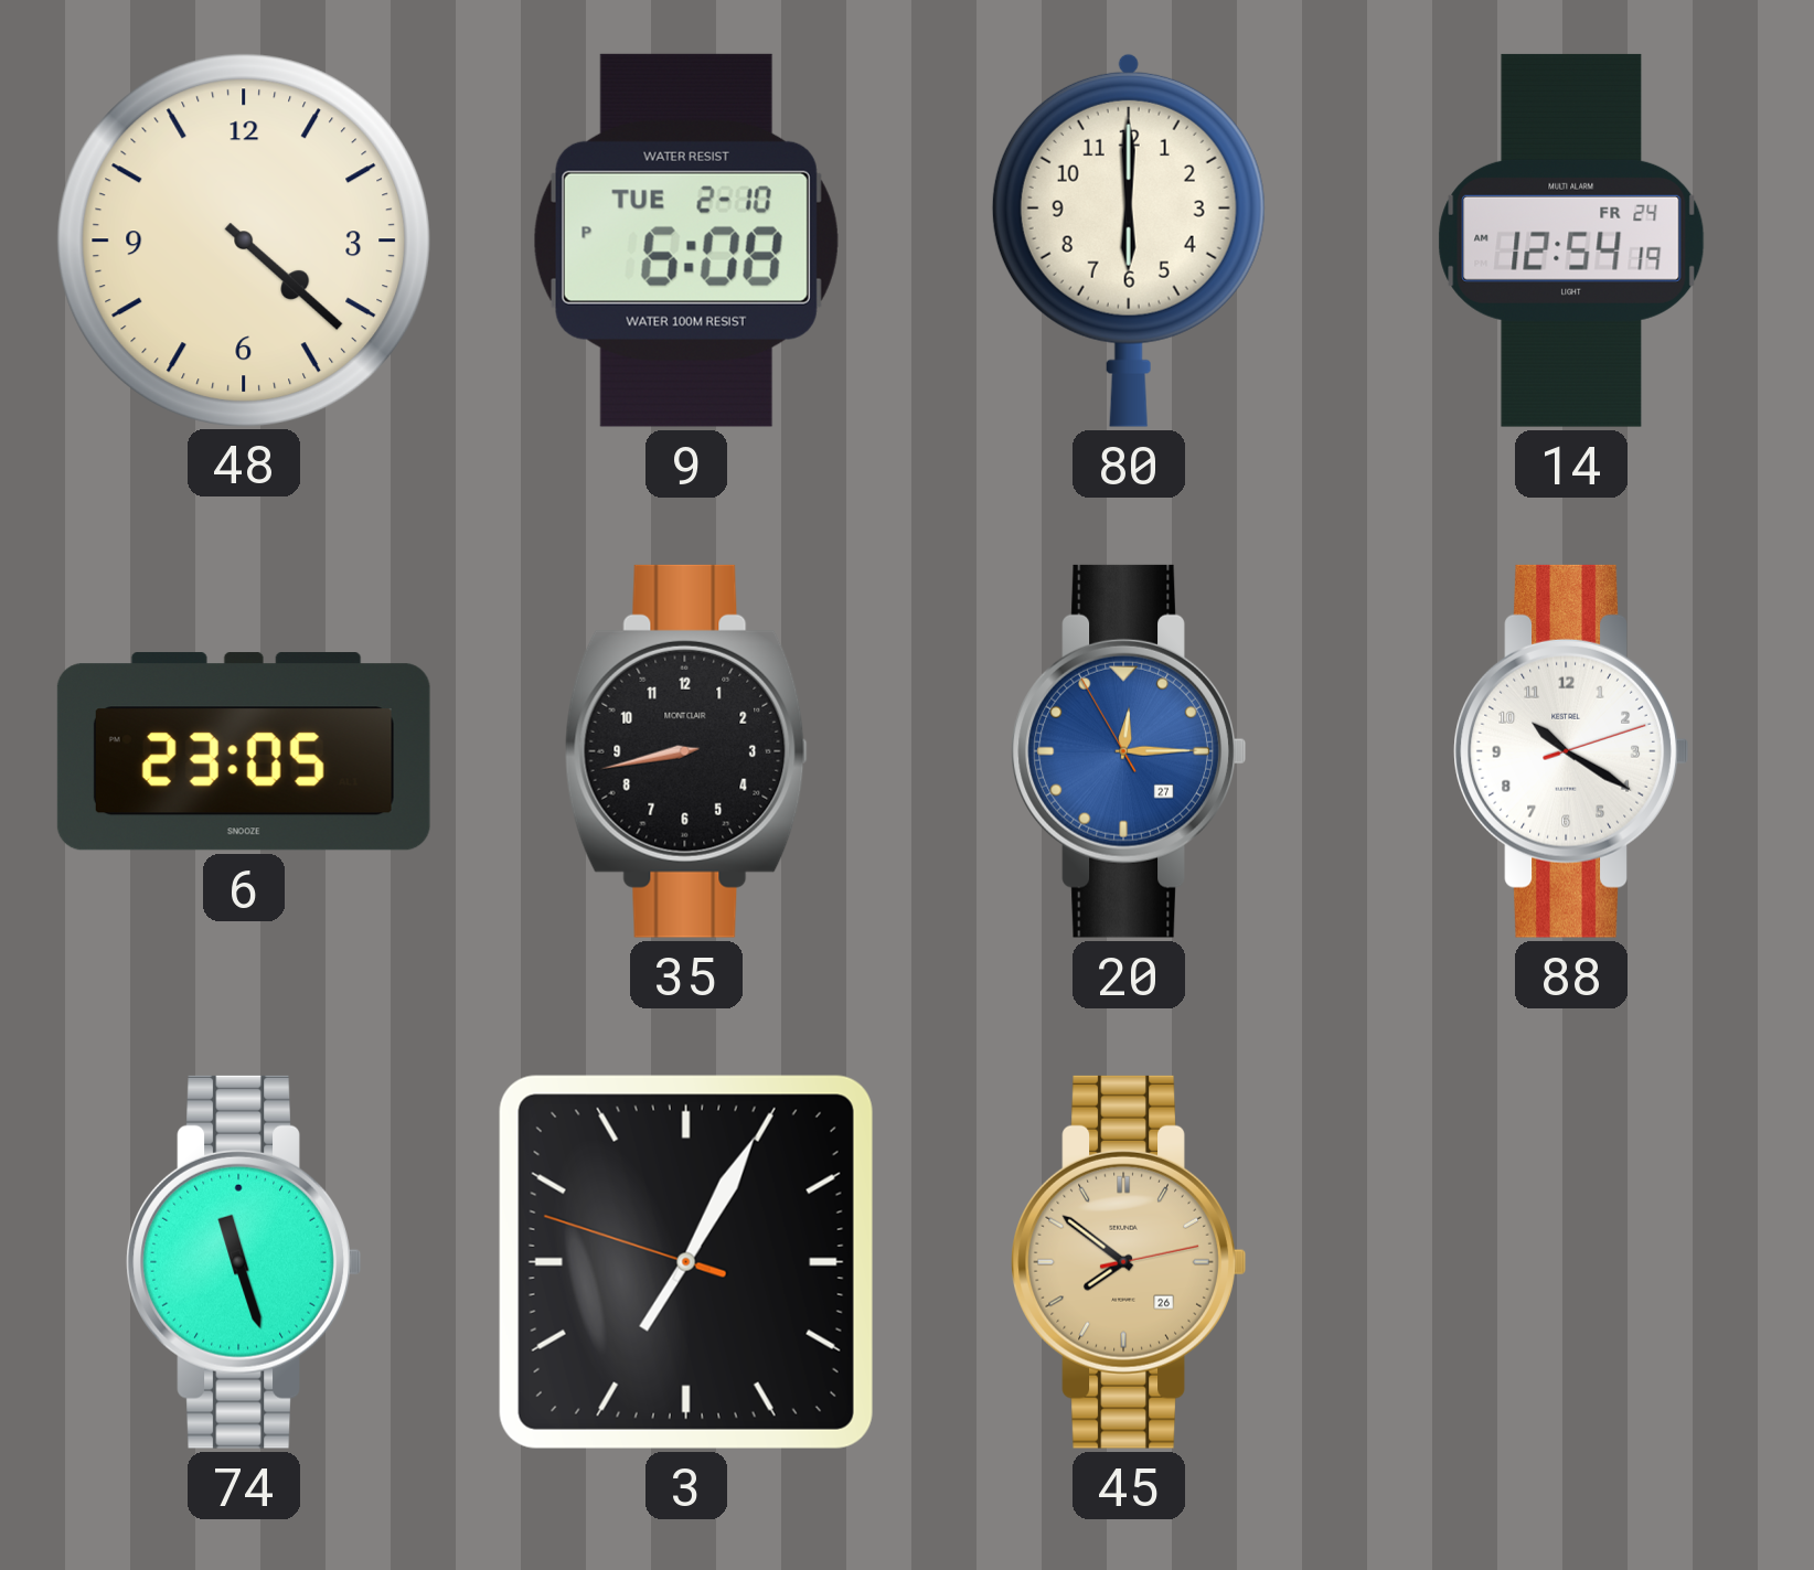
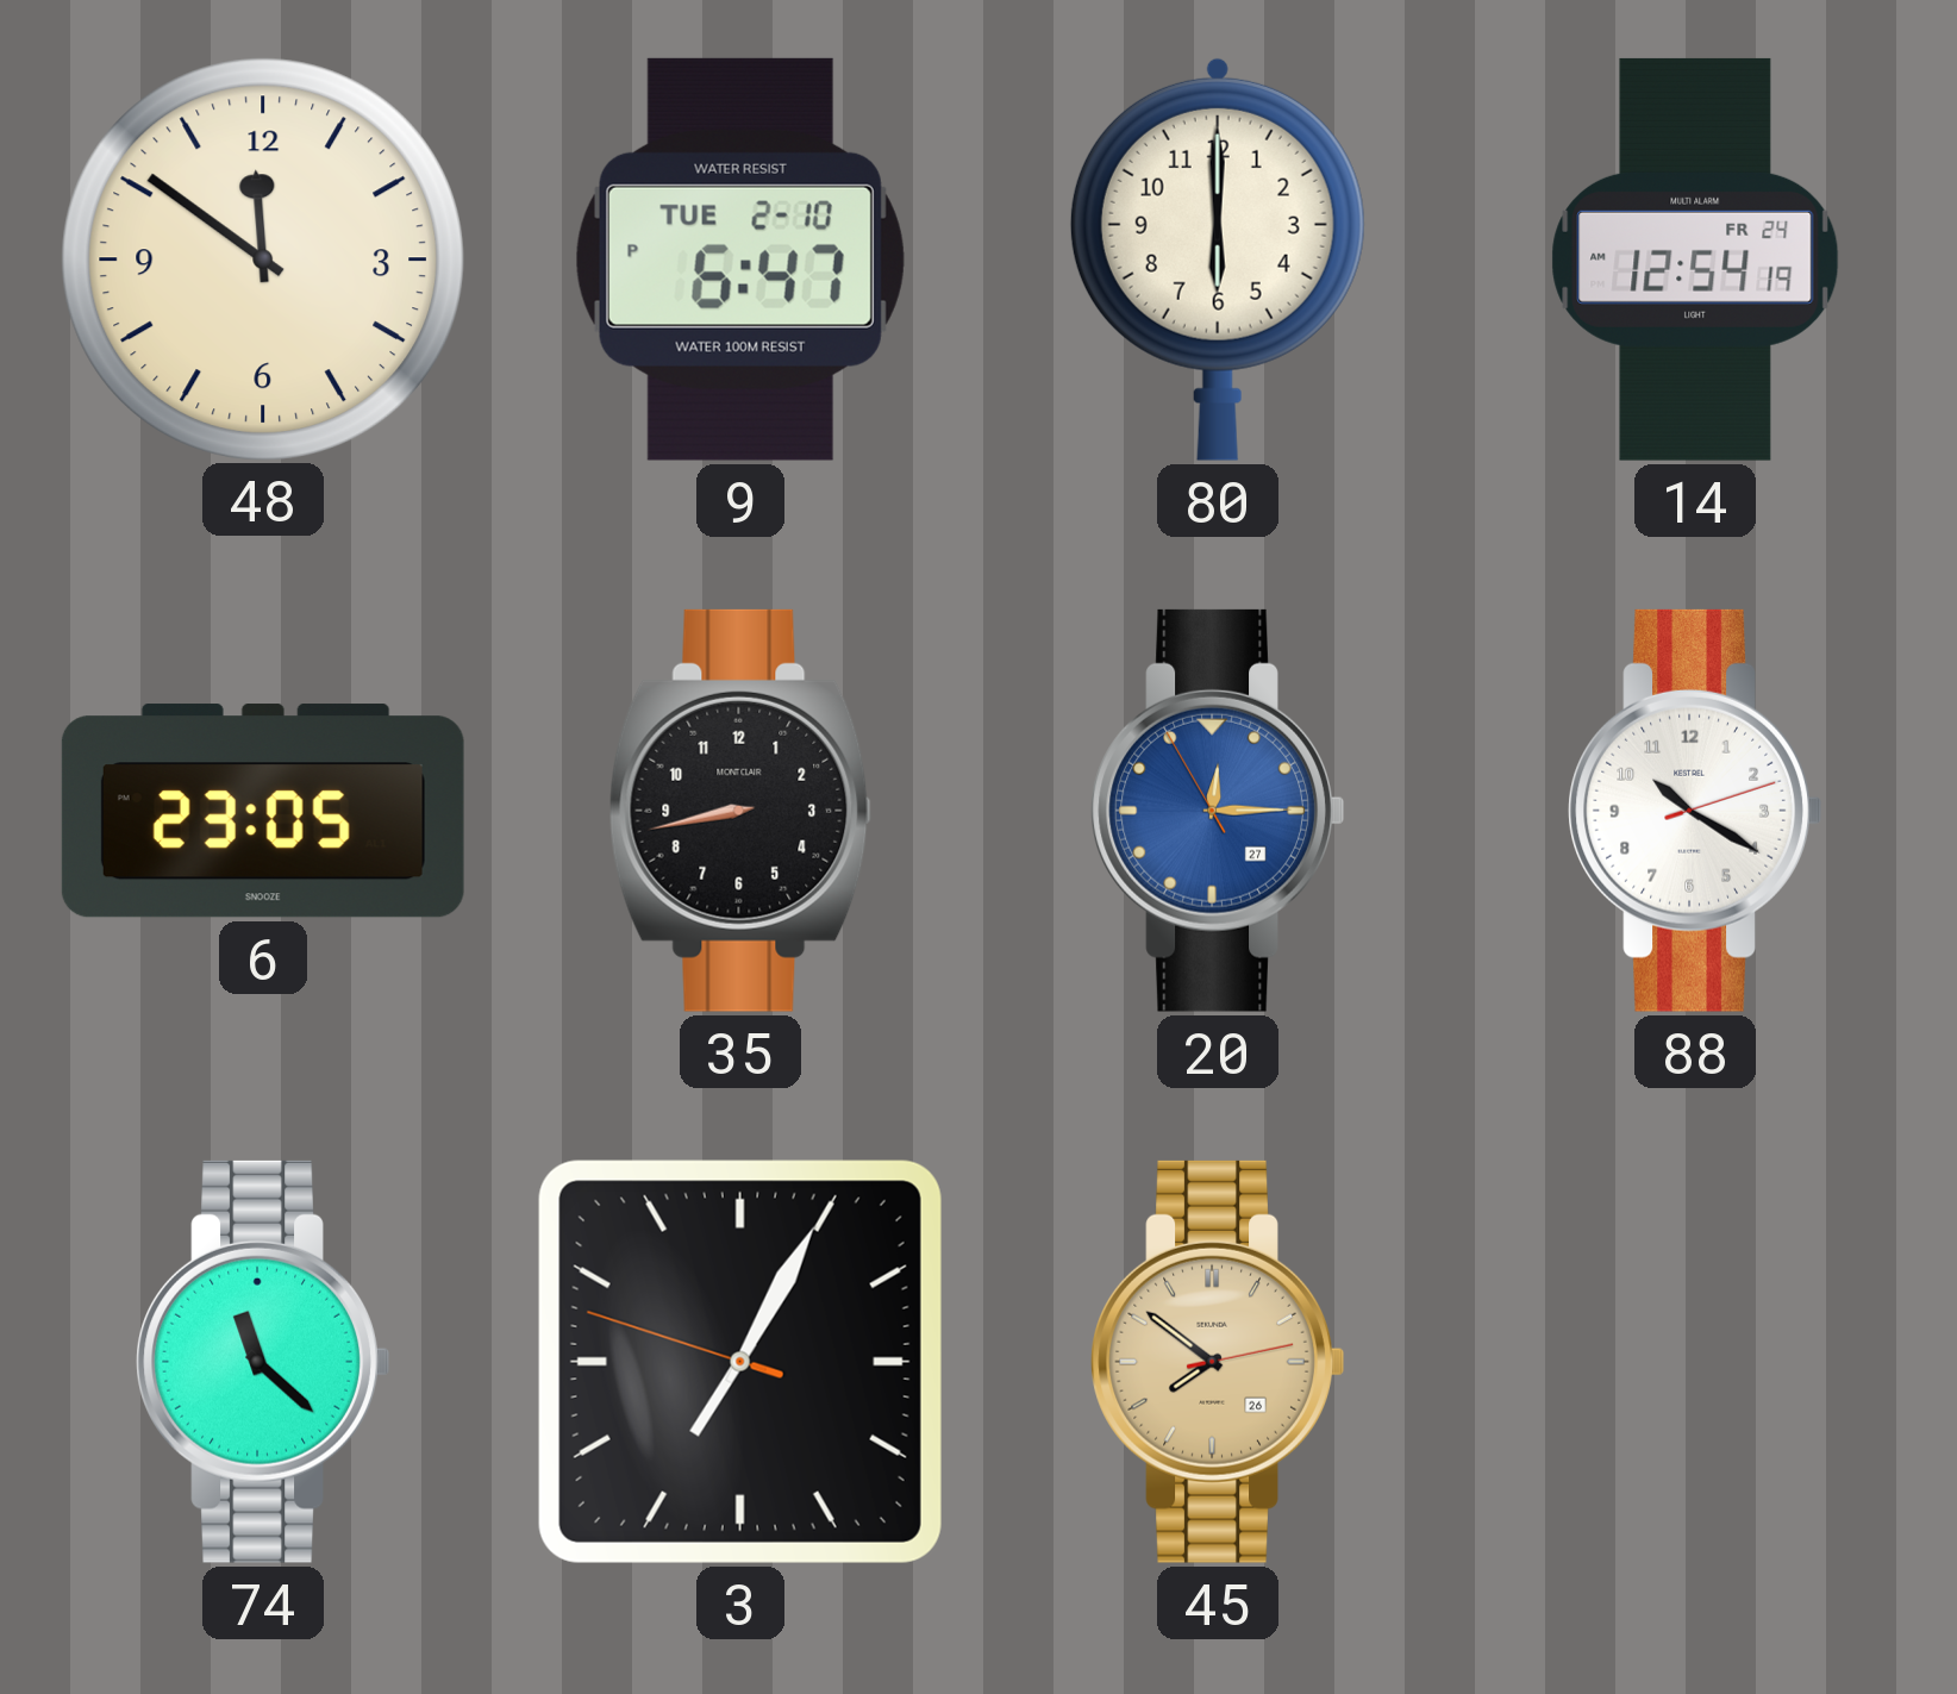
48: 4:22 -> 11:51
9: 6:08 -> 6:47
74: 11:27 -> 11:22
